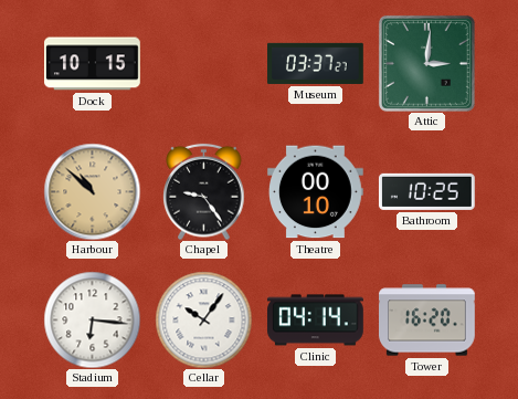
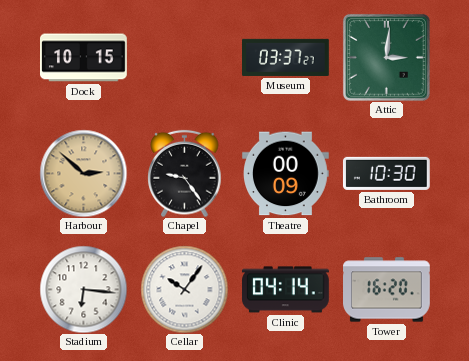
Harbour: 10:52 -> 2:52
Theatre: 00:10 -> 00:09
Bathroom: 10:25 -> 10:30
